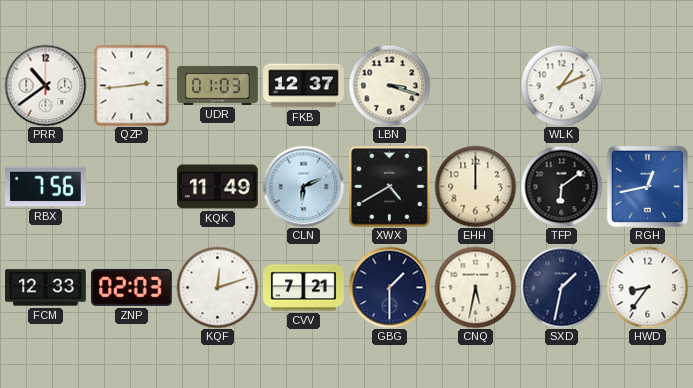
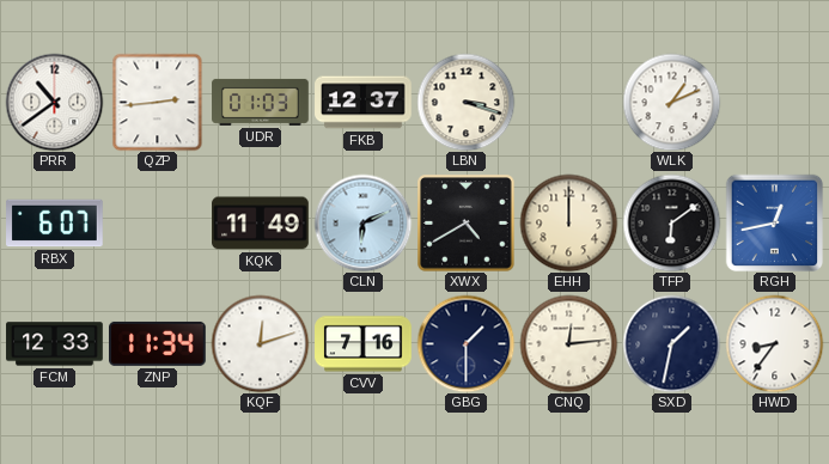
RBX: 7:56 -> 6:07
ZNP: 02:03 -> 11:34
CVV: 7:21 -> 7:16
CNQ: 5:32 -> 12:14
